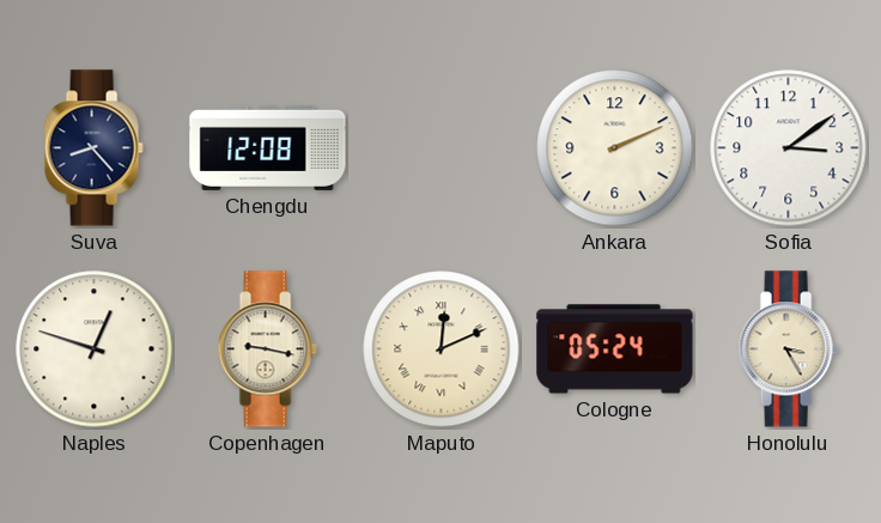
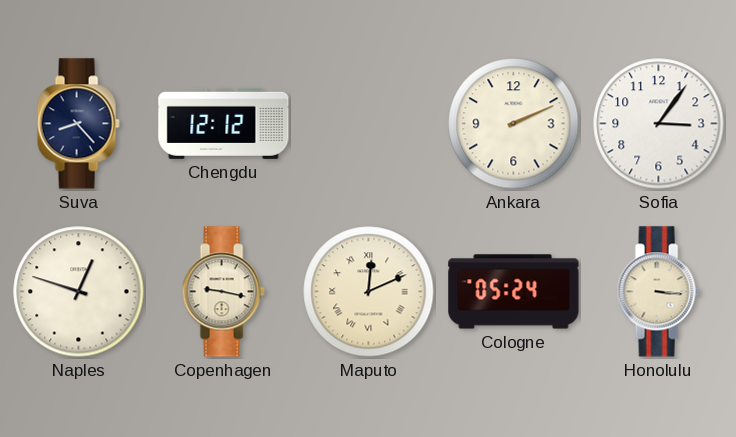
Chengdu: 12:08 -> 12:12
Sofia: 3:09 -> 3:06
Honolulu: 3:25 -> 3:16
